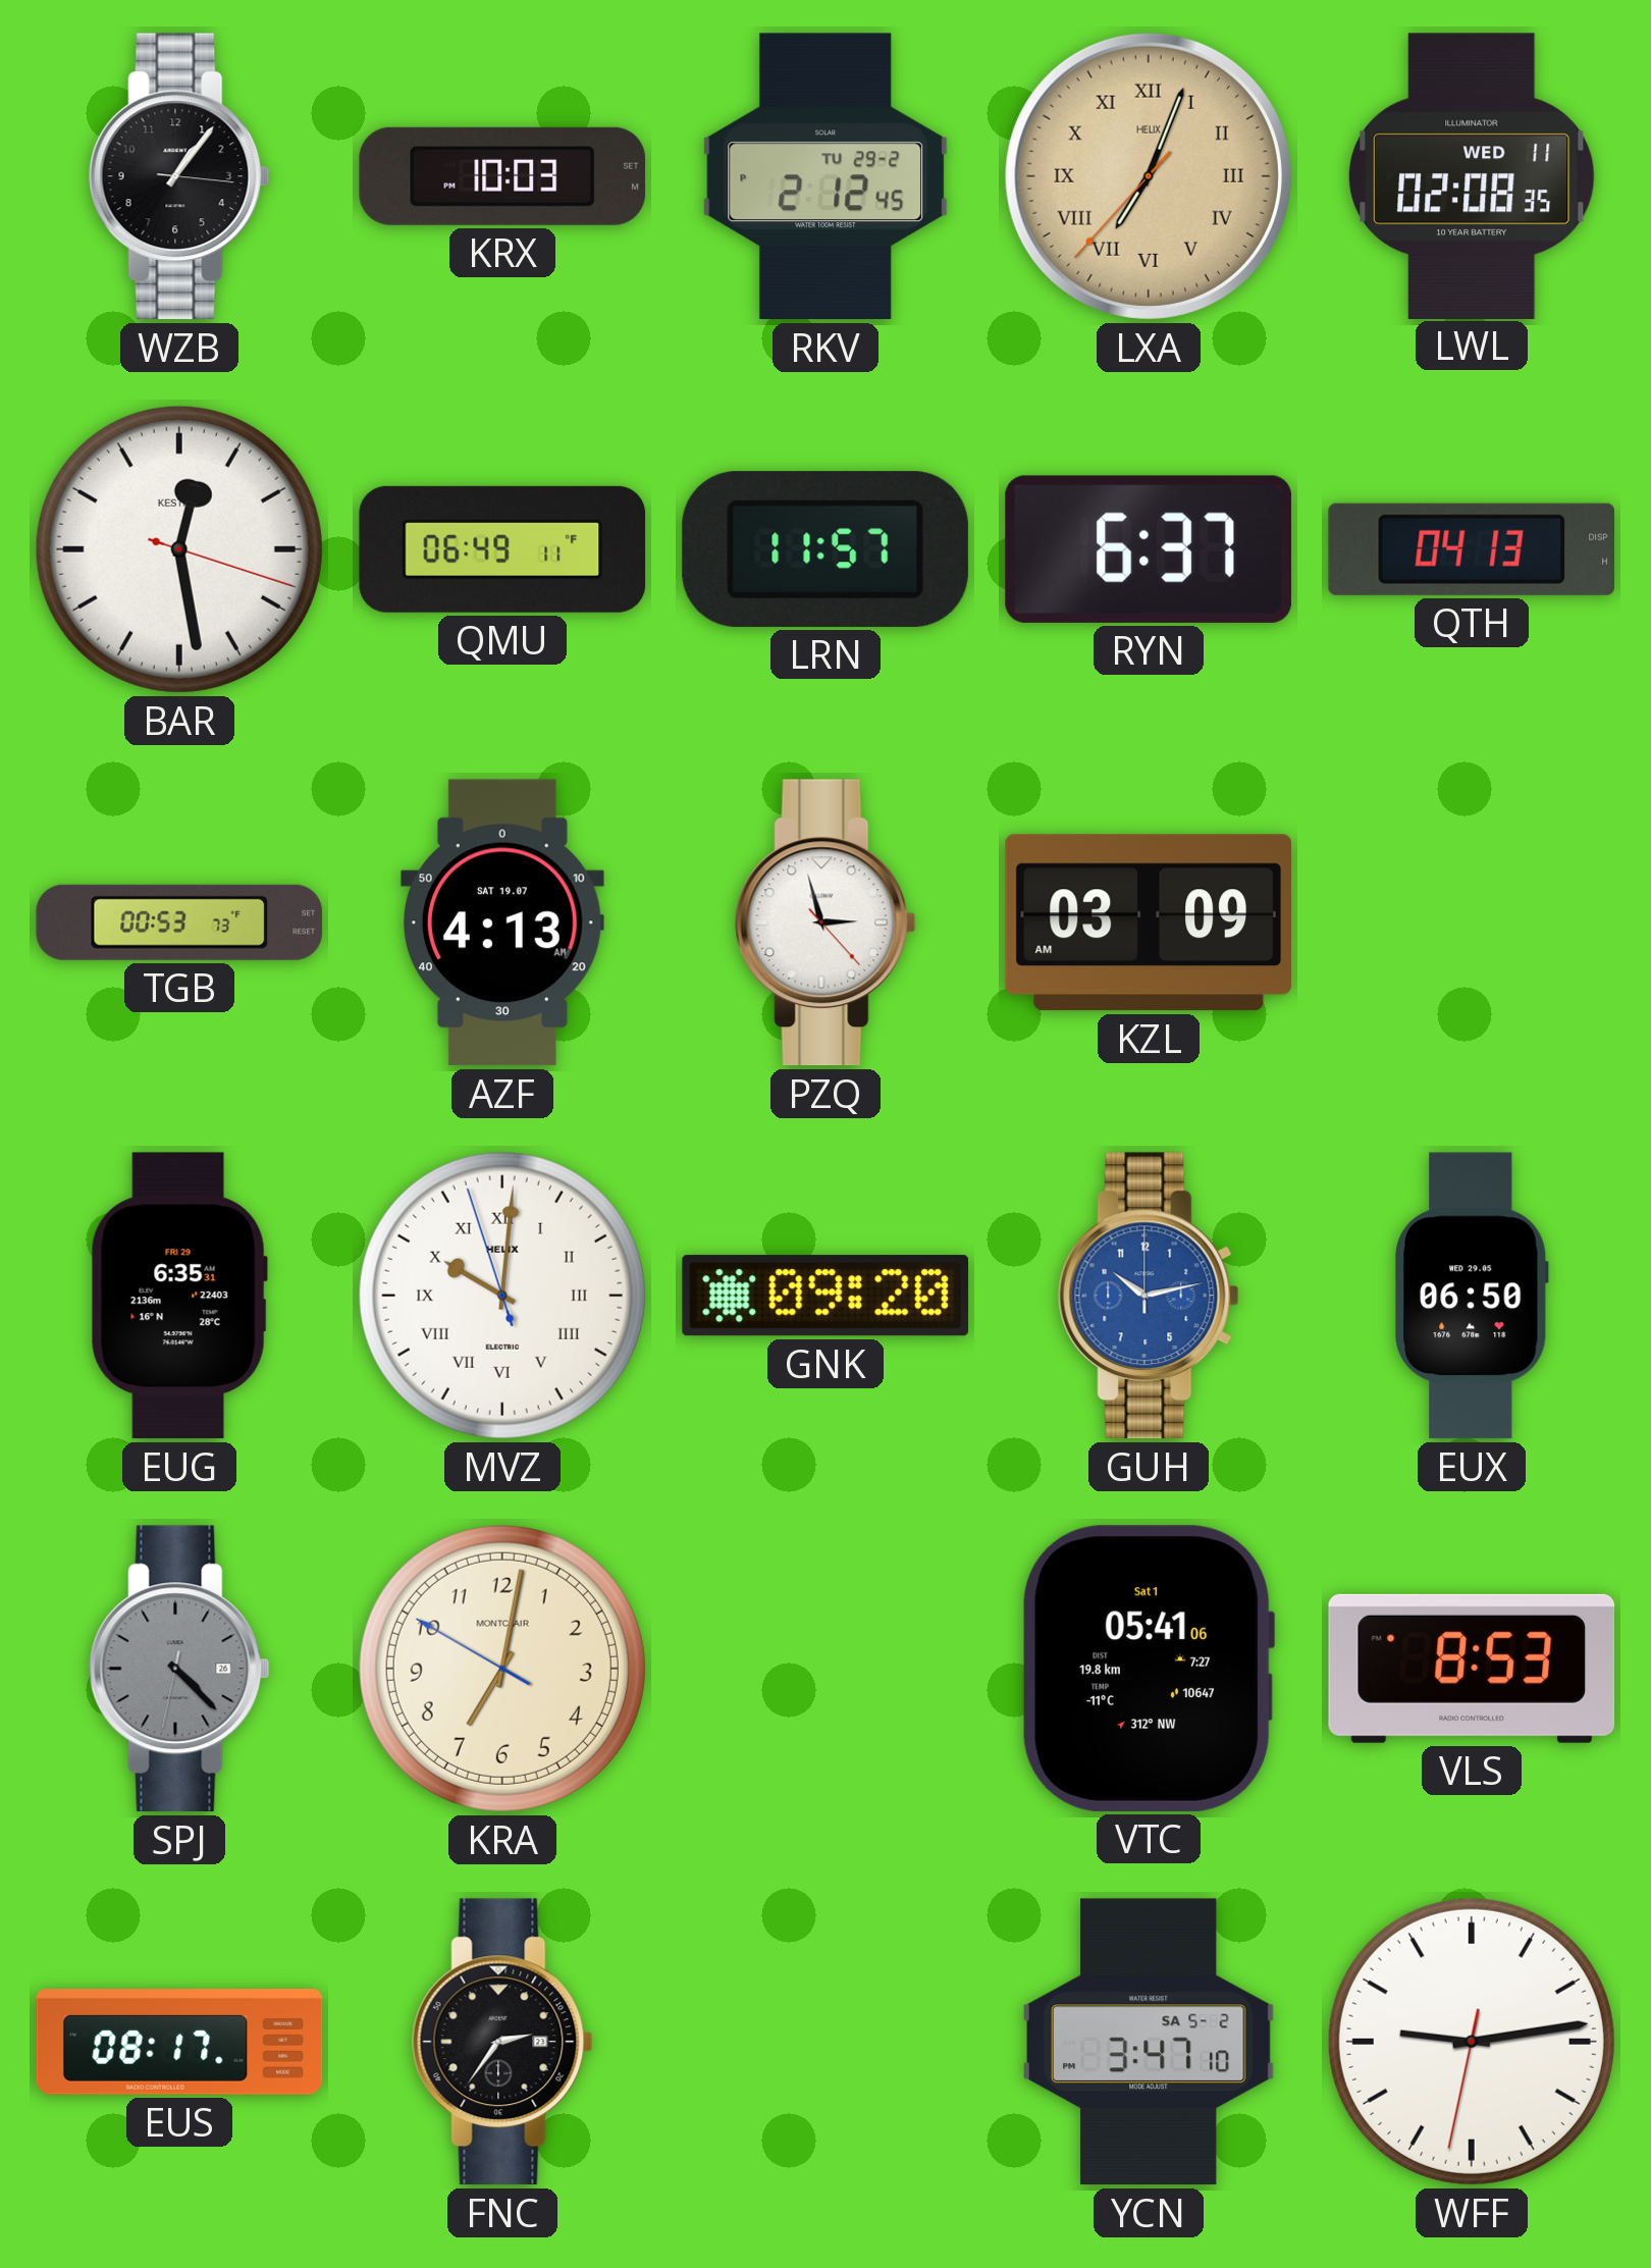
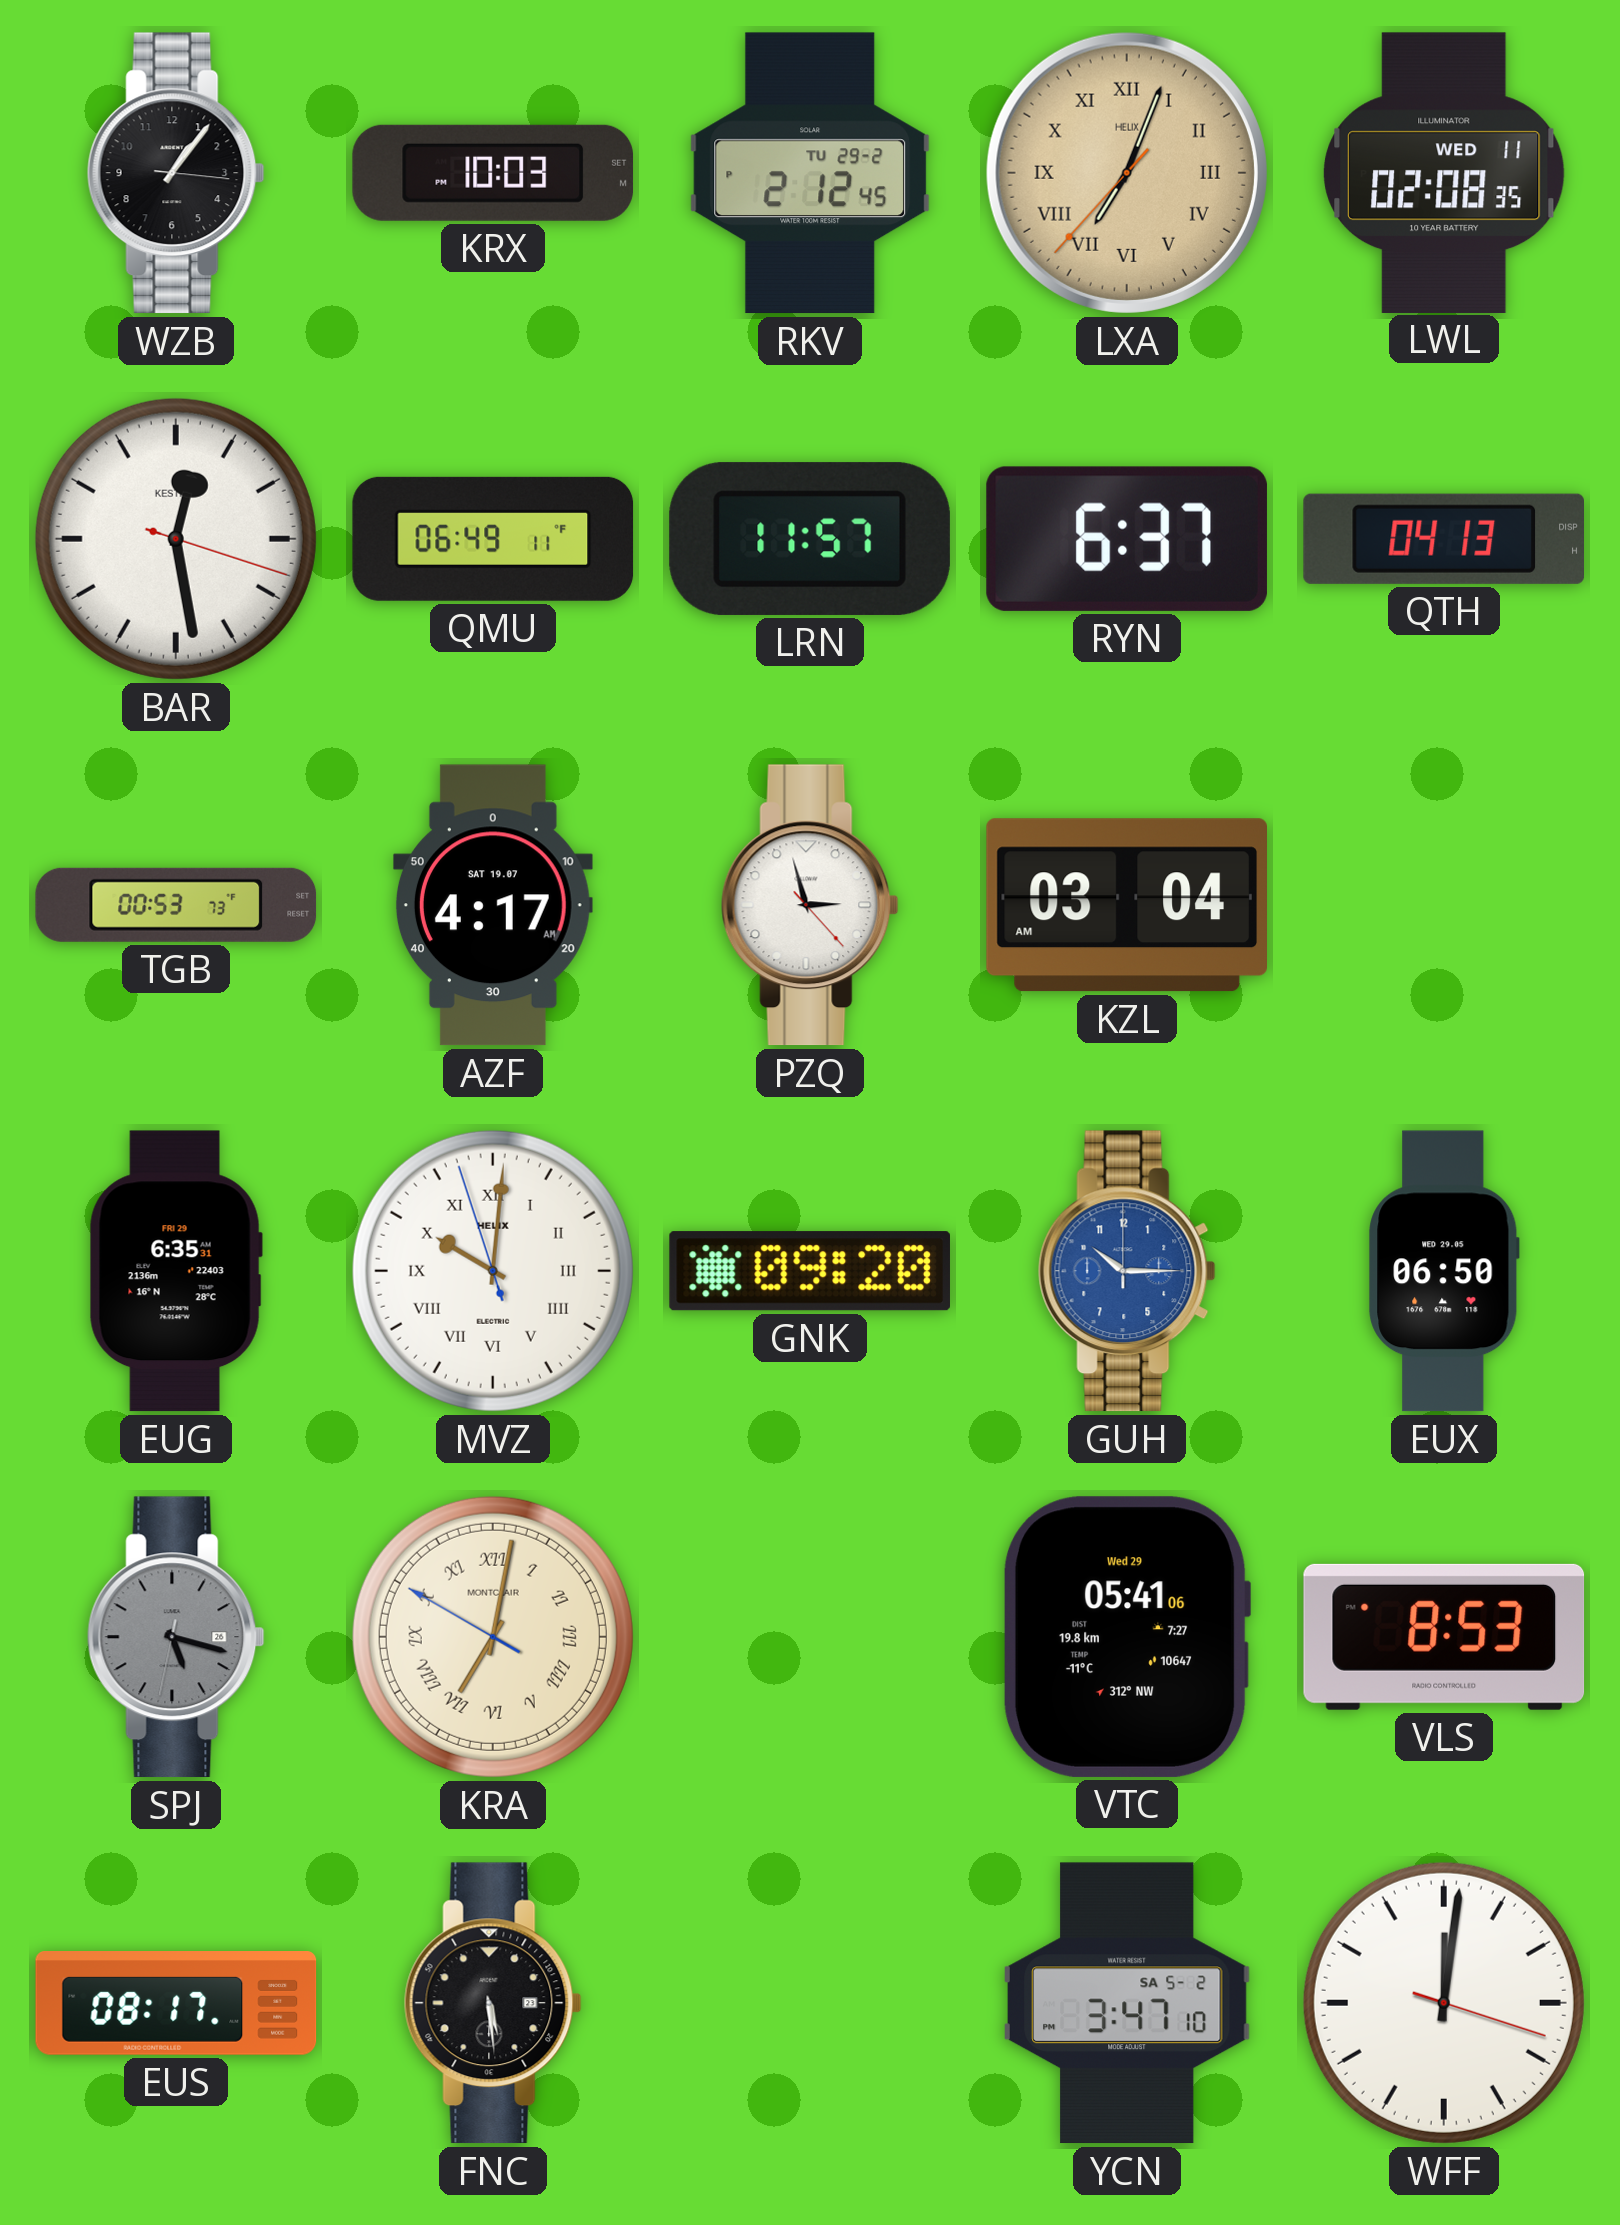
AZF: 4:13 -> 4:17
KZL: 03:09 -> 03:04
GUH: 10:13 -> 10:15
SPJ: 4:22 -> 5:17
KRA numerals: Arabic -> Roman
VTC date: Sat 1 -> Wed 29
FNC: 2:36 -> 5:29
WFF: 9:13 -> 12:01
